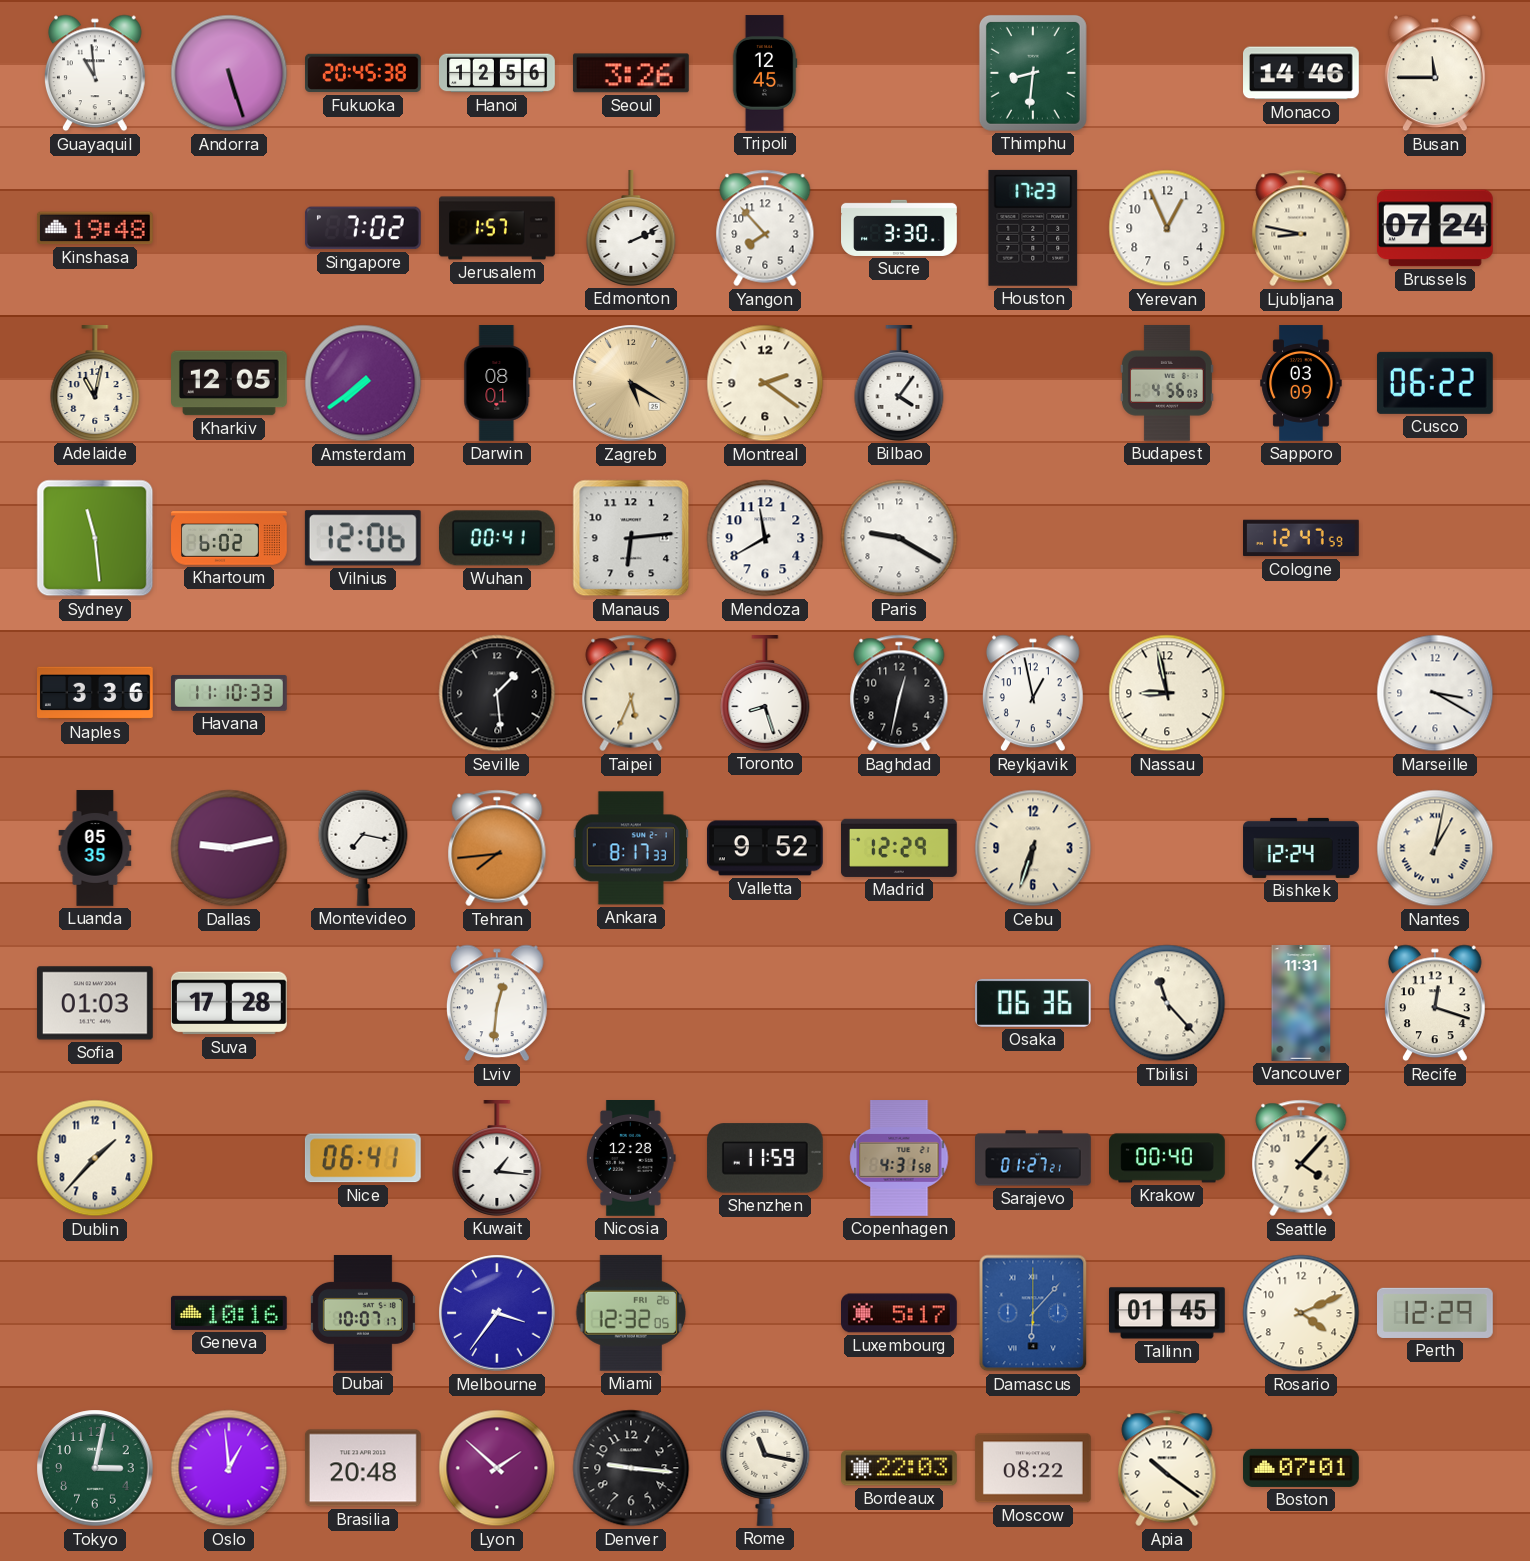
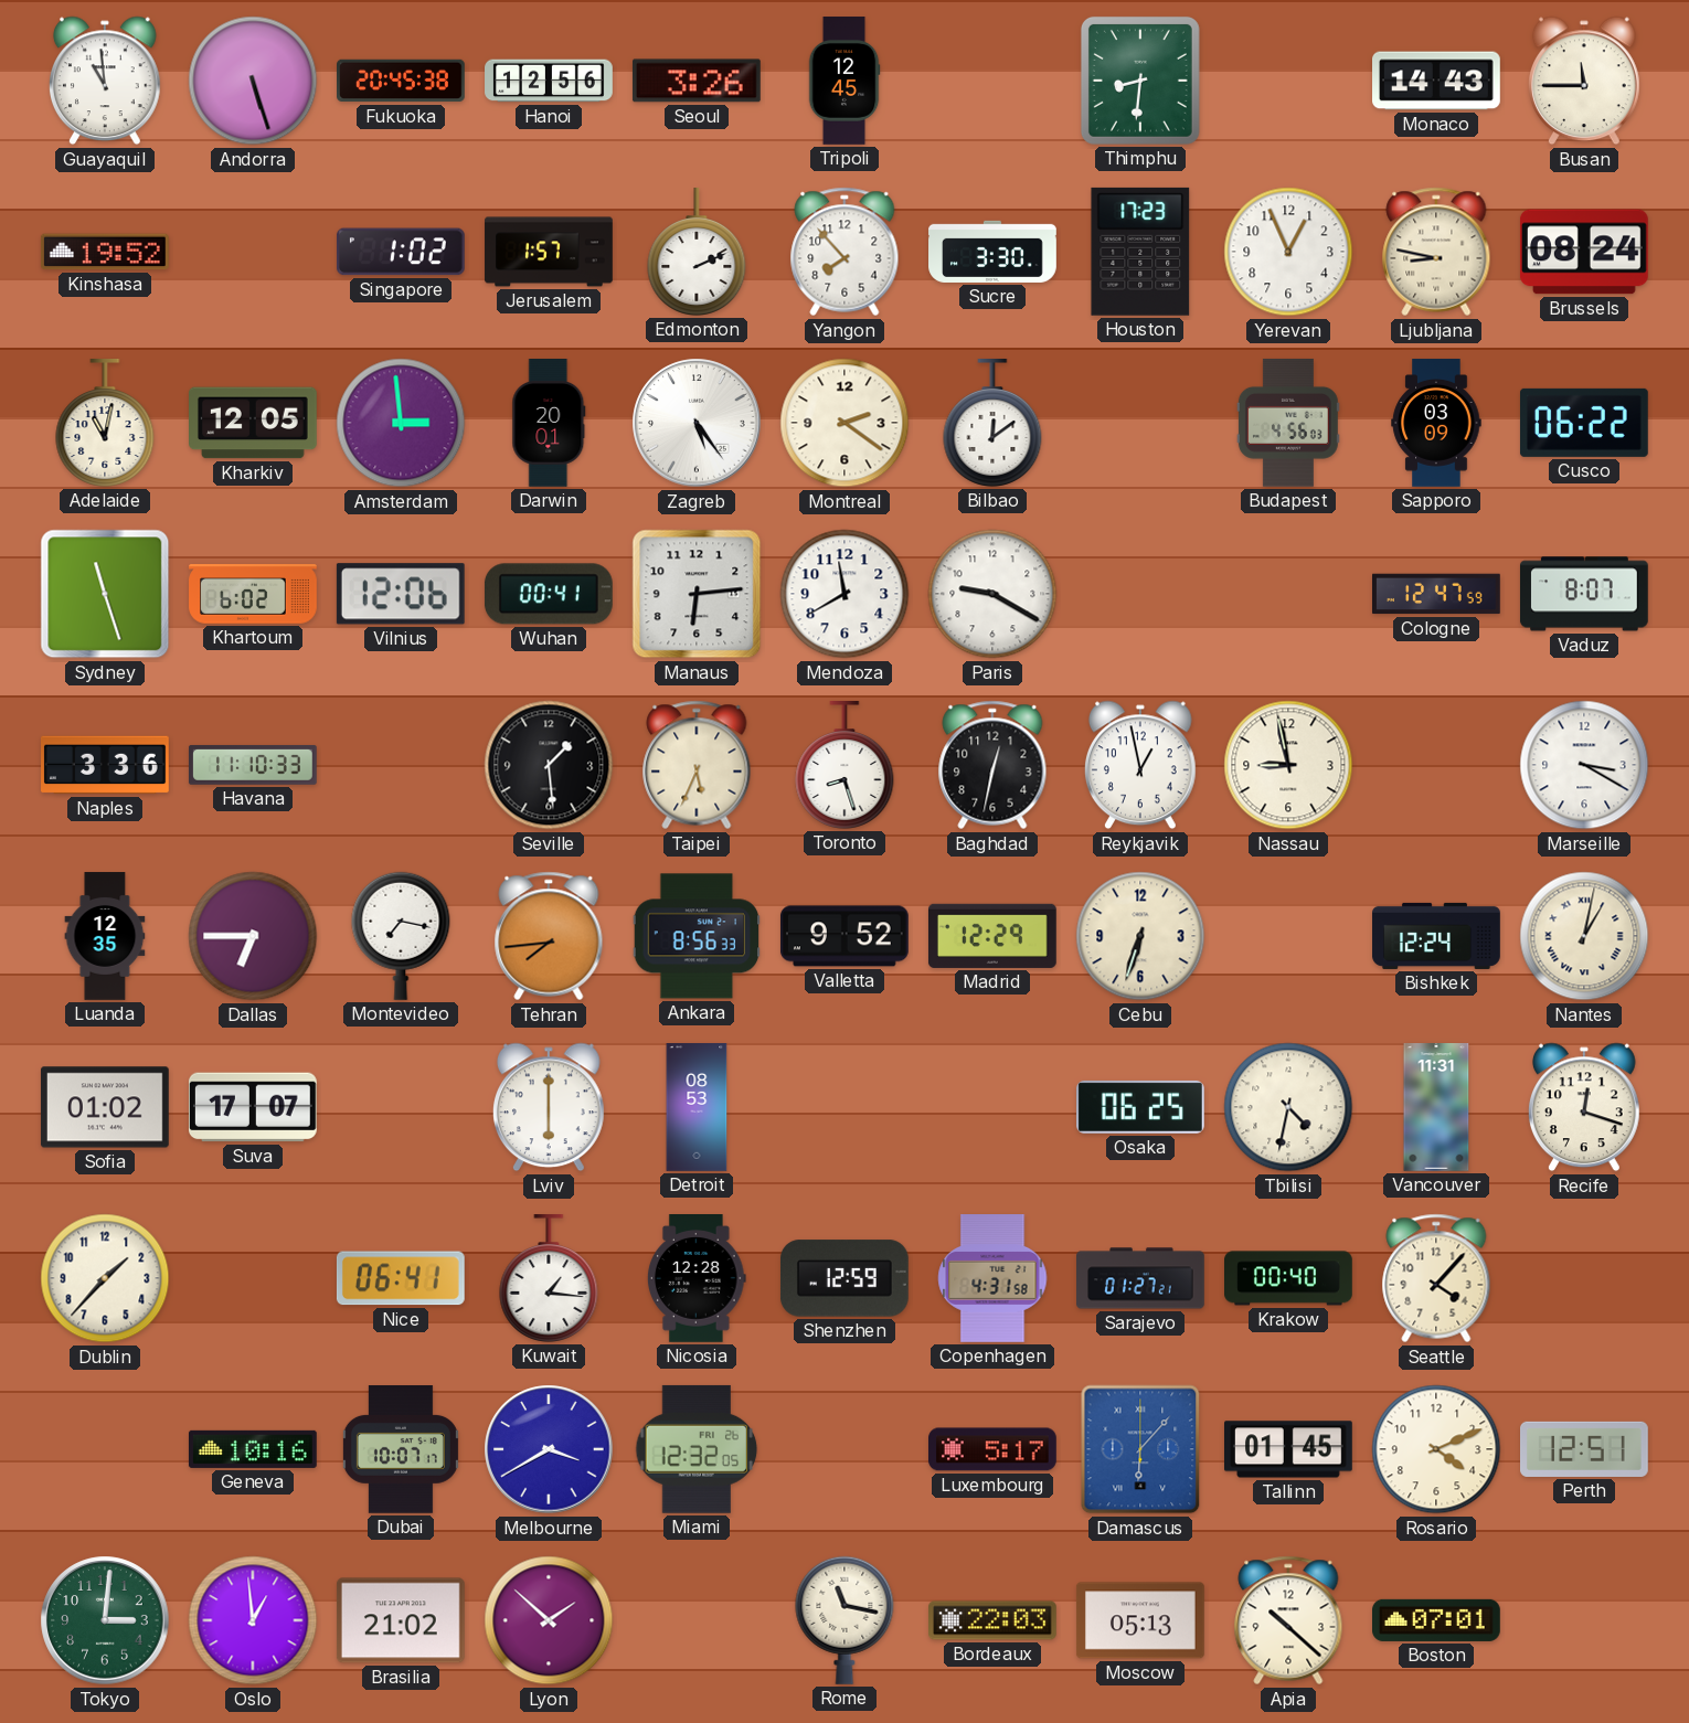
Monaco: 14:46 -> 14:43
Kinshasa: 19:48 -> 19:52
Singapore: 7:02 -> 1:02
Brussels: 07:24 -> 08:24
Amsterdam: 7:39 -> 2:59
Darwin: 08:01 -> 20:01
Zagreb: 5:20 -> 5:24
Zagreb dial: champagne -> white
Bilbao: 4:06 -> 12:09
Sydney: 11:29 -> 11:27
Vaduz: none -> 8:07
Luanda: 05:35 -> 12:35
Dallas: 9:13 -> 6:45
Ankara: 8:17 -> 8:56
Sofia: 01:03 -> 01:02
Suva: 17:28 -> 17:07
Lviv: 12:31 -> 6:00
Detroit: none -> 08:53
Osaka: 06:36 -> 06:25
Tbilisi: 11:23 -> 4:32
Shenzhen: 11:59 -> 12:59
Melbourne: 3:36 -> 3:40
Perth: 12:29 -> 12:51
Tokyo: 3:02 -> 3:01
Brasilia: 20:48 -> 21:02
Denver: 9:16 -> none
Moscow: 08:22 -> 05:13
Apia: 10:21 -> 10:22
